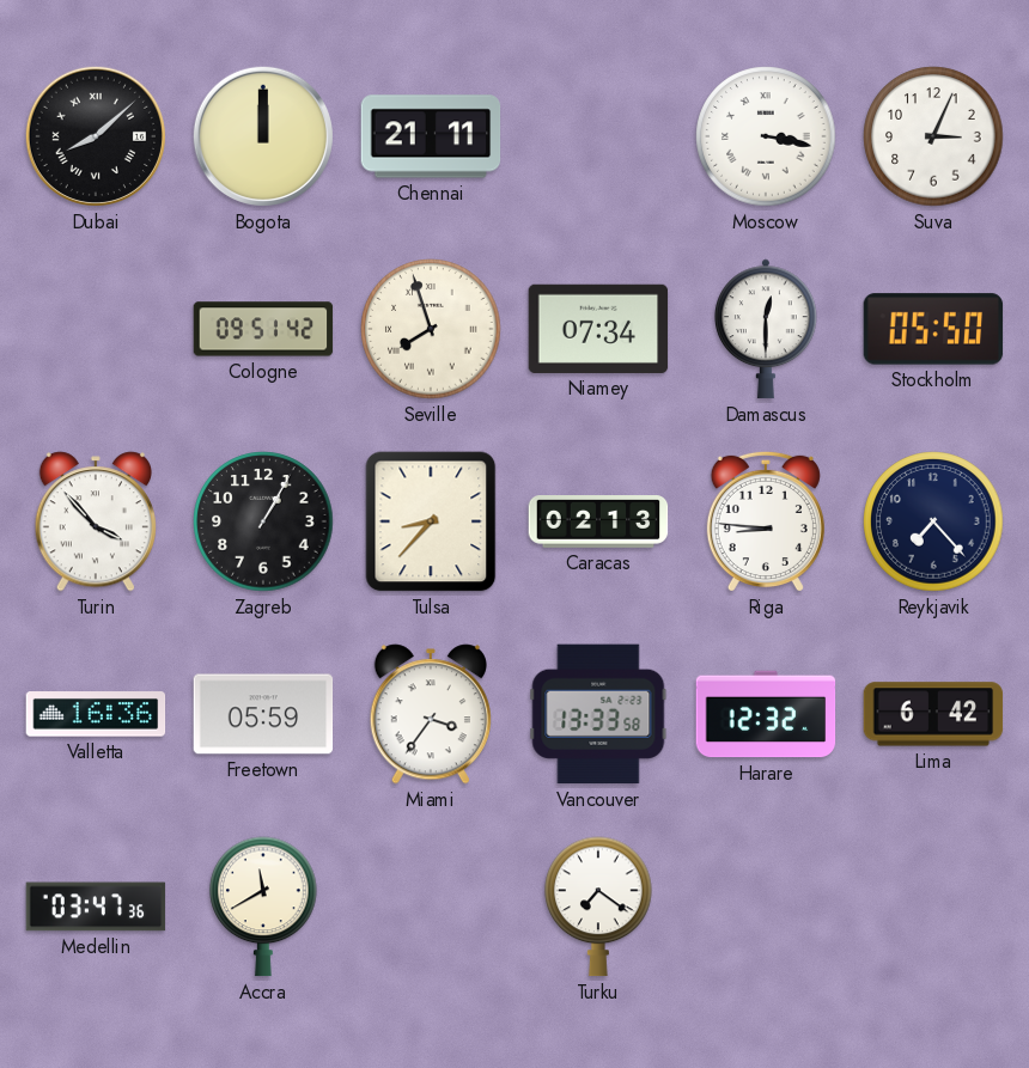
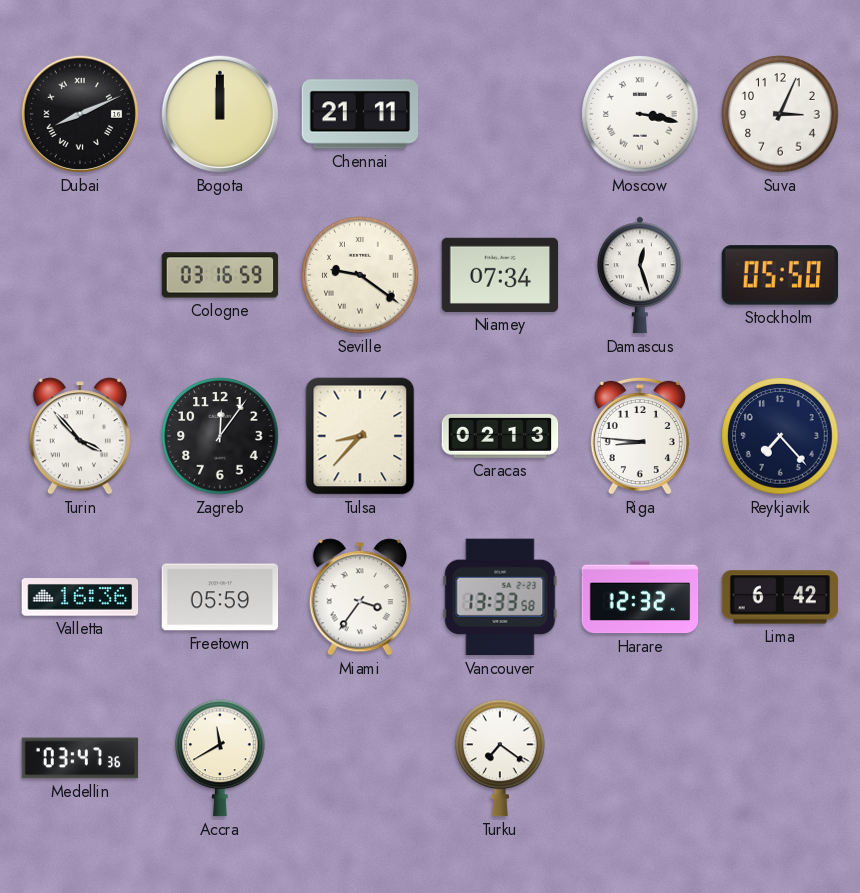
Dubai: 8:08 -> 8:11
Cologne: 09:51 -> 03:16
Seville: 7:57 -> 9:21
Damascus: 12:30 -> 12:27
Zagreb: 1:05 -> 12:06
